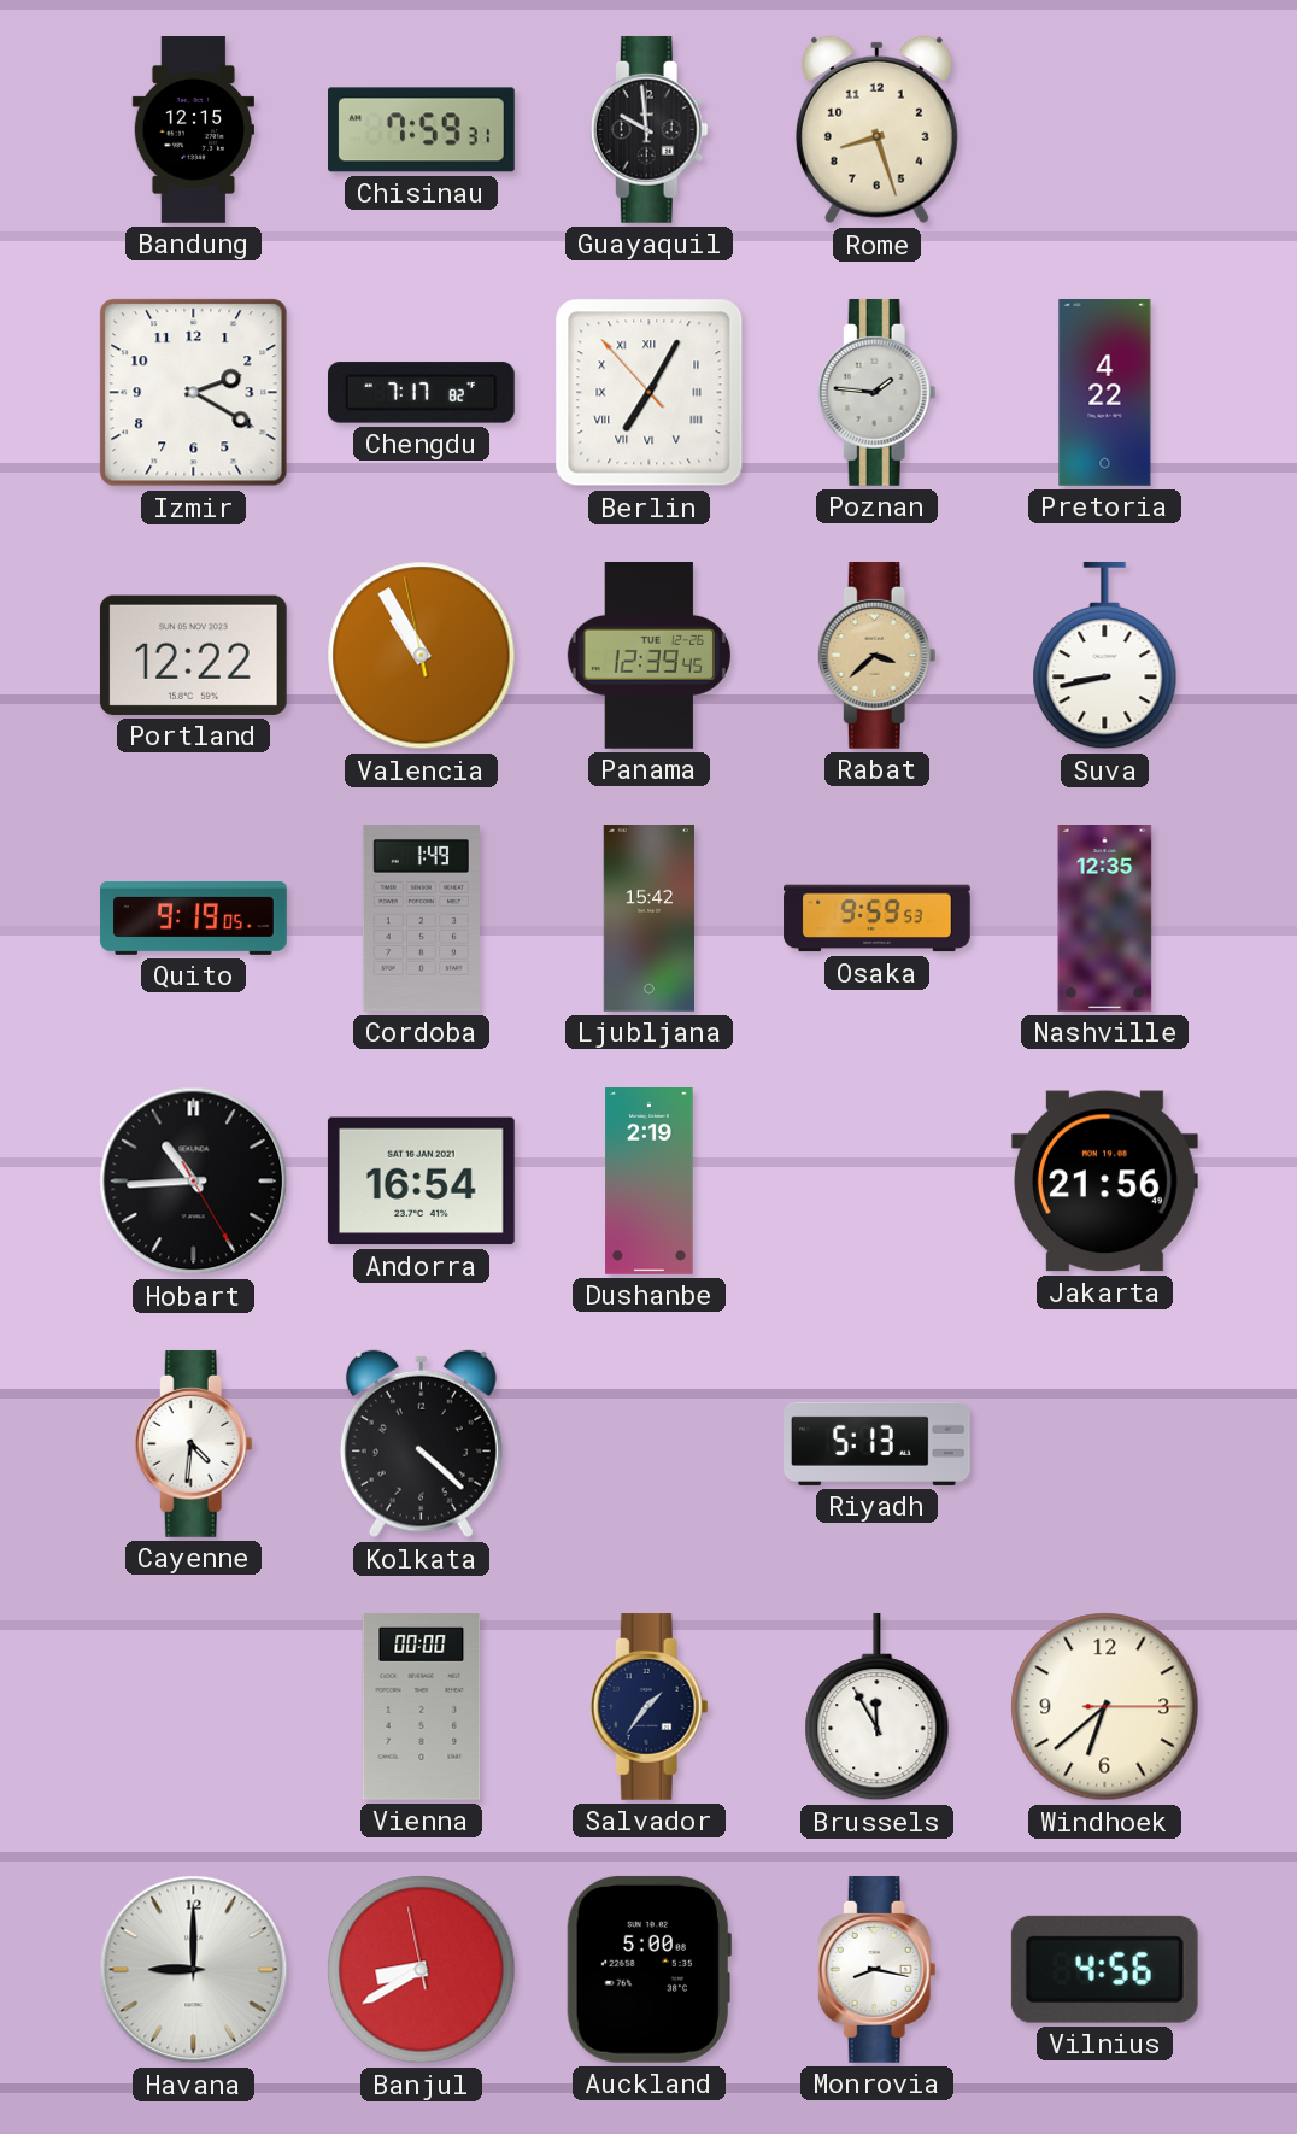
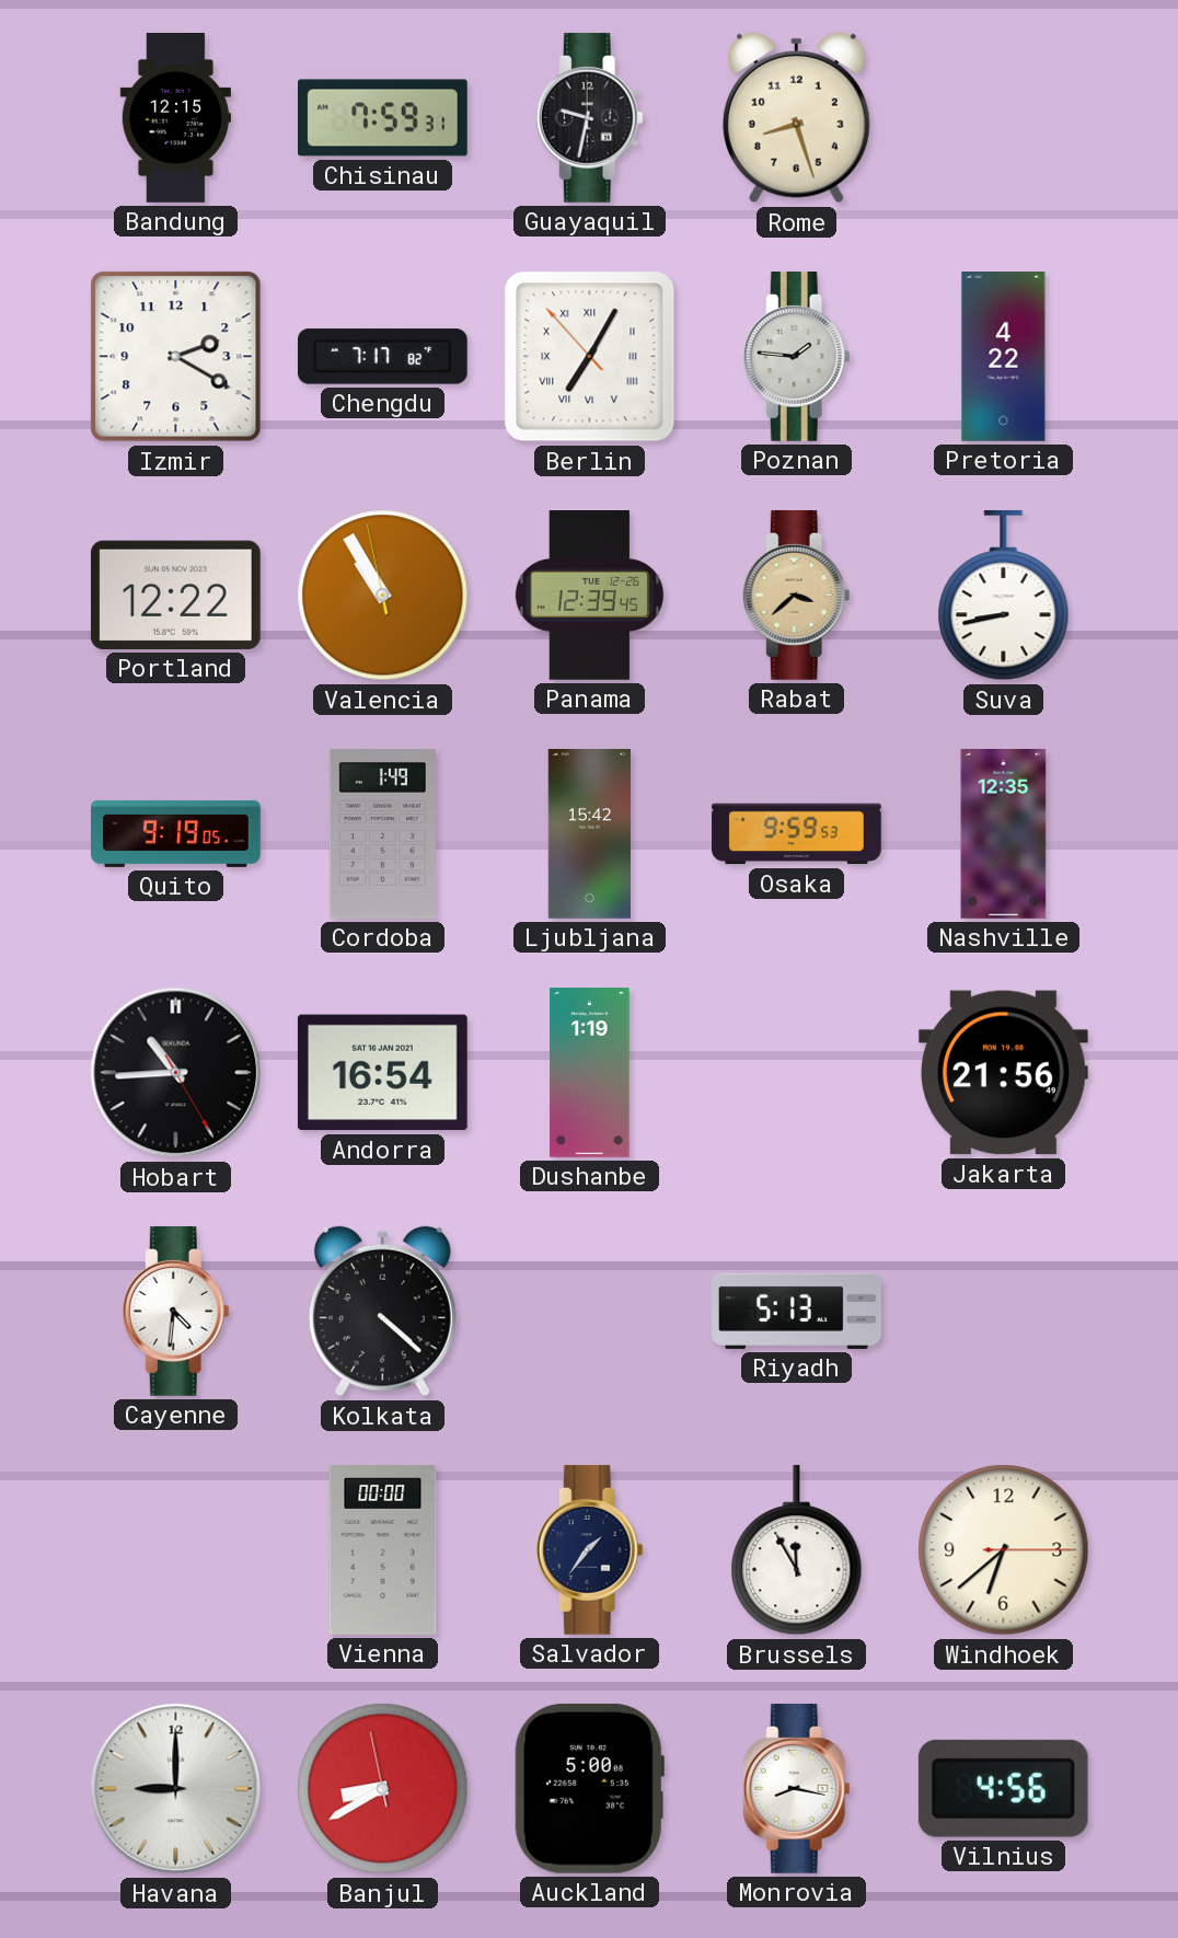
Guayaquil: 9:59 -> 9:32
Dushanbe: 2:19 -> 1:19
